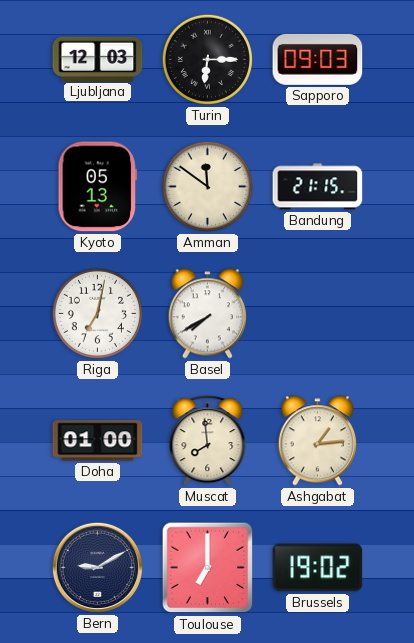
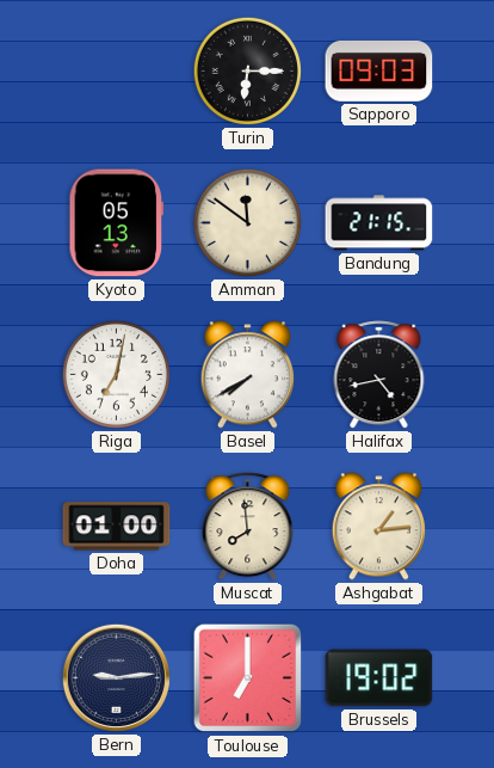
Ljubljana: 12:03 -> none
Halifax: none -> 4:43
Bern: 9:10 -> 9:14
